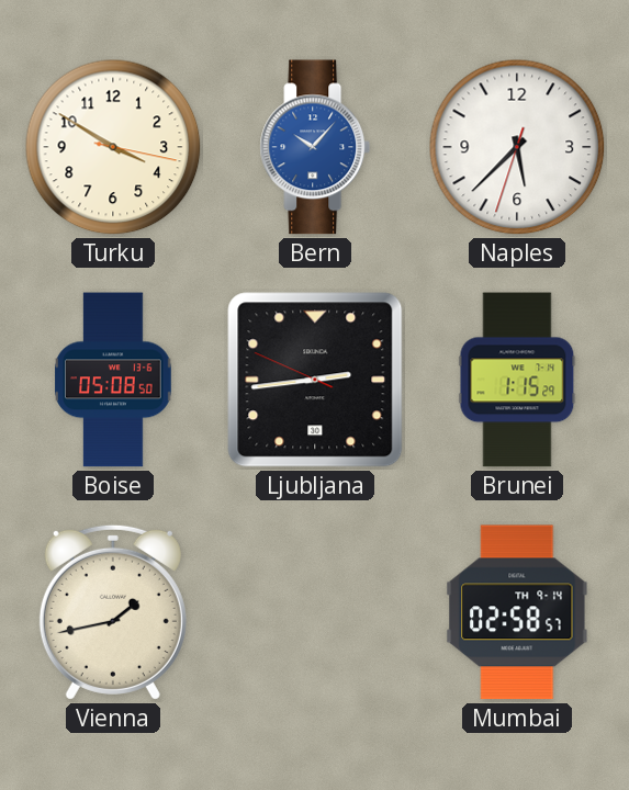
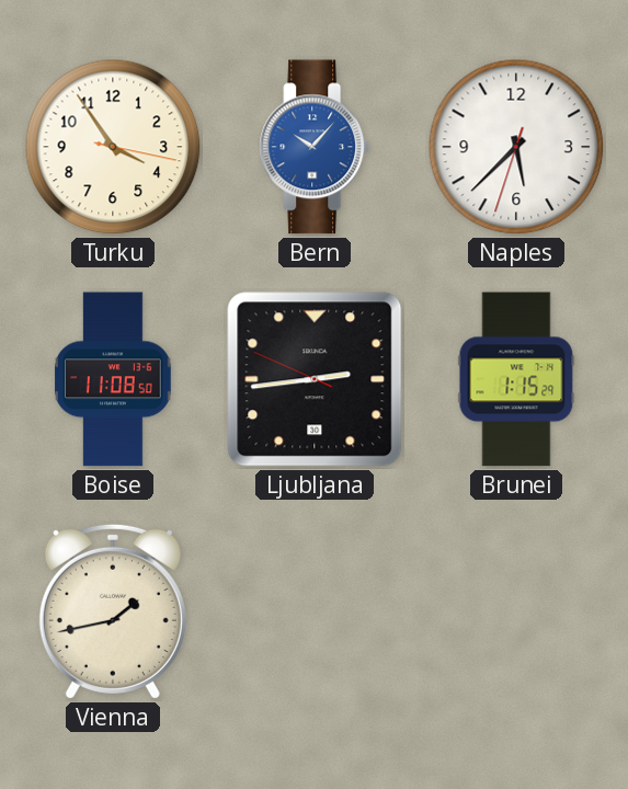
Turku: 3:50 -> 3:54
Boise: 05:08 -> 11:08
Mumbai: 02:58 -> none
